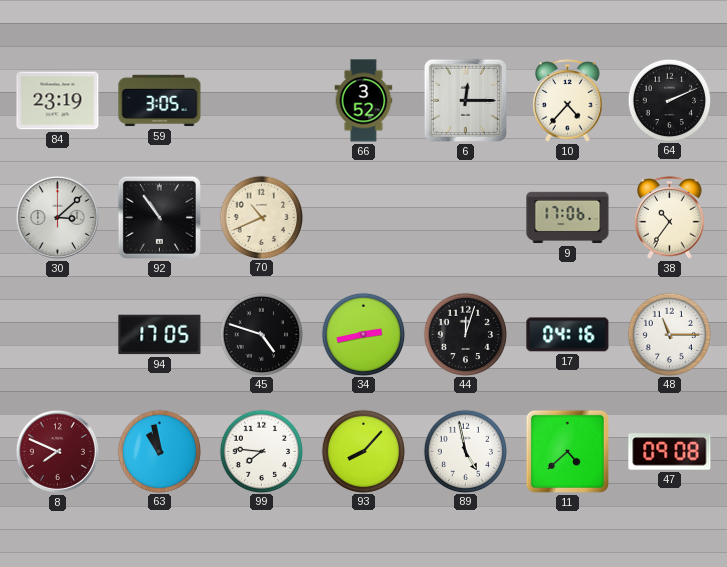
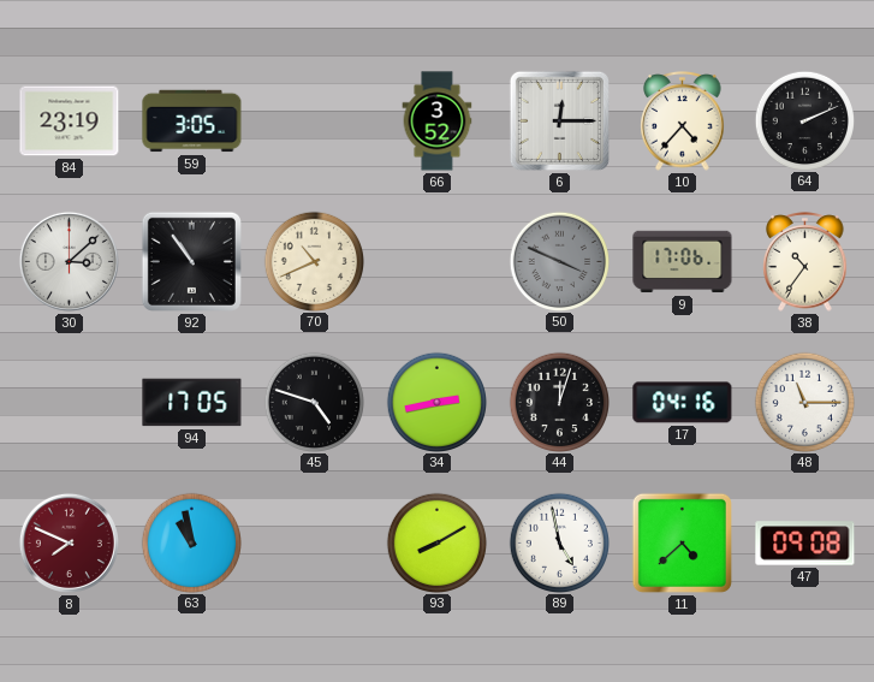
50: none -> 3:49
99: 7:46 -> none
93: 8:07 -> 8:10
